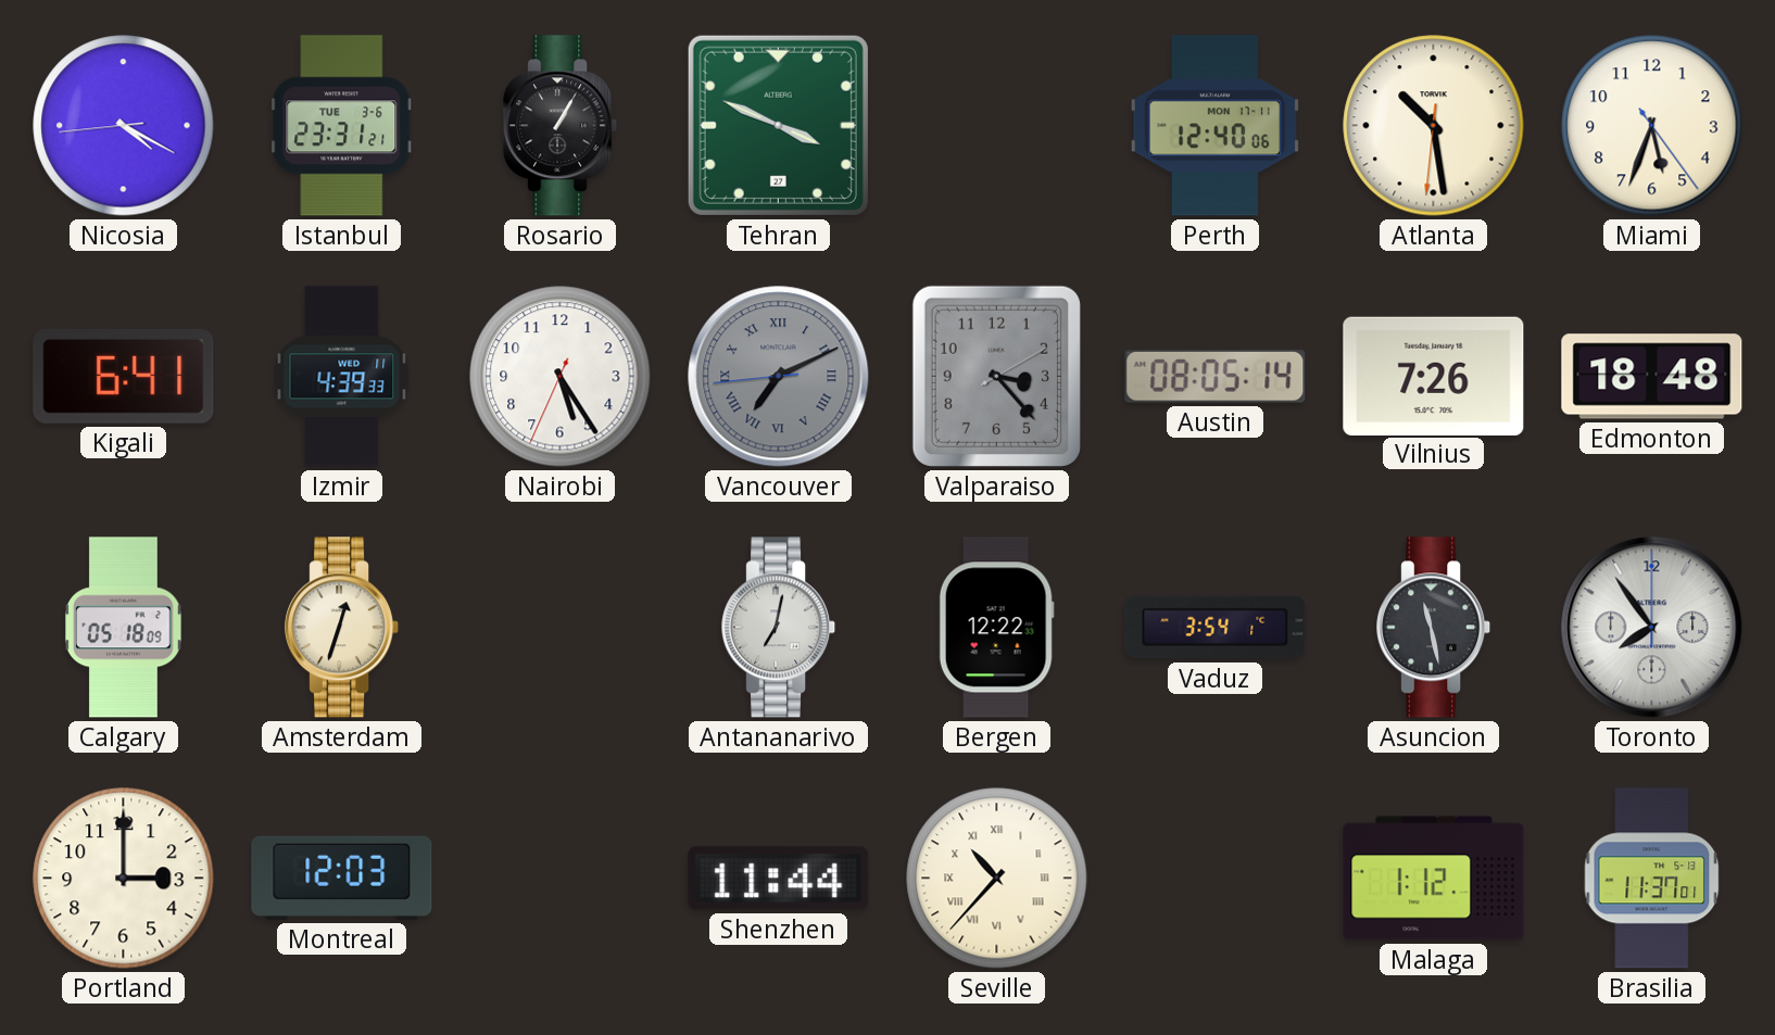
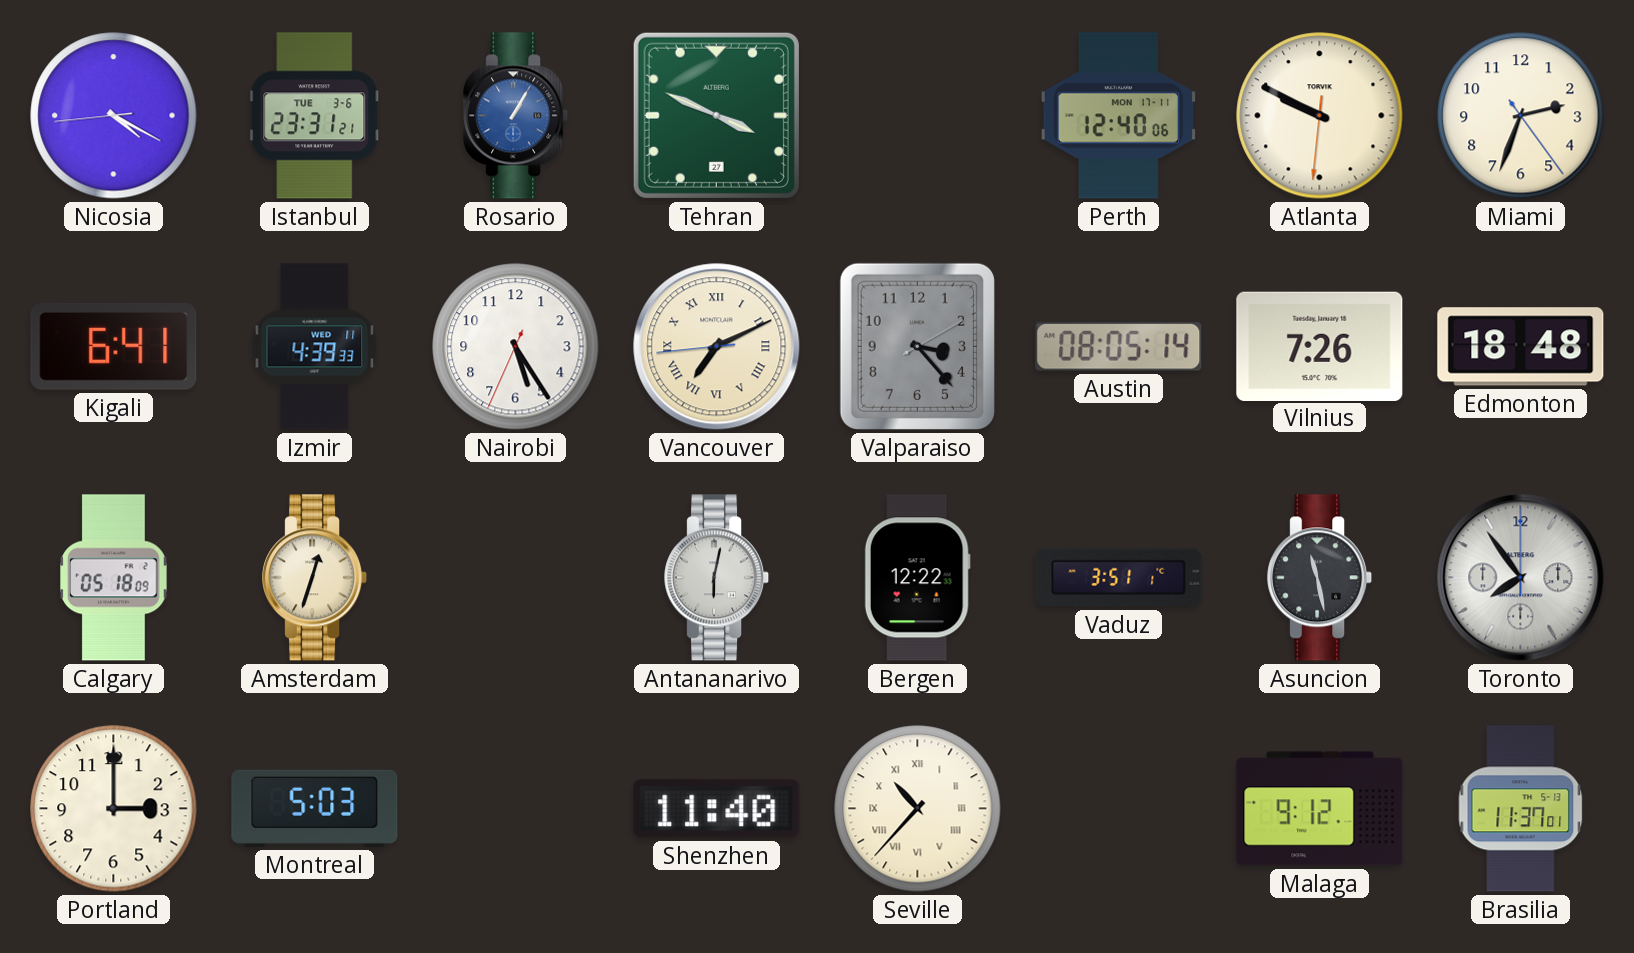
Rosario dial: black -> blue
Atlanta: 10:28 -> 9:49
Miami: 5:33 -> 2:33
Vancouver dial: grey -> cream
Antananarivo: 7:02 -> 6:02
Vaduz: 3:54 -> 3:51
Montreal: 12:03 -> 5:03
Shenzhen: 11:44 -> 11:40
Malaga: 1:12 -> 9:12
